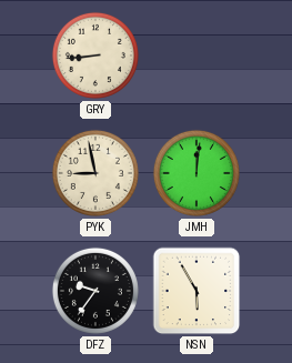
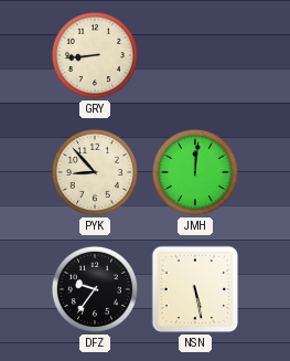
PYK: 8:58 -> 8:53
NSN: 5:55 -> 5:28
